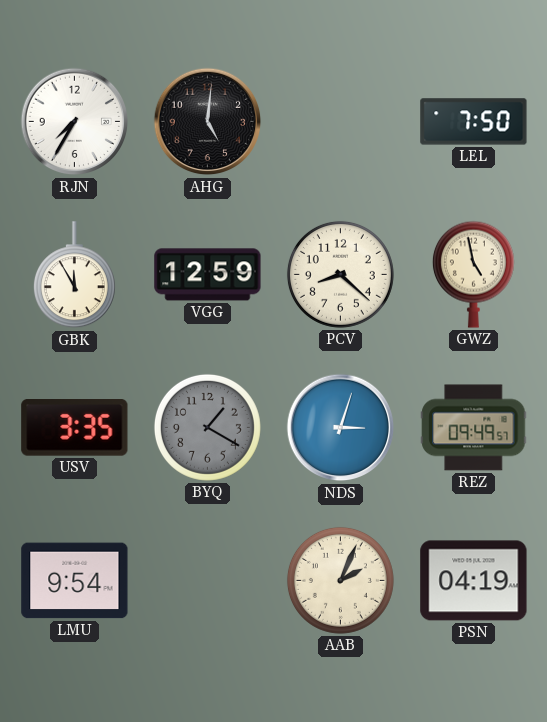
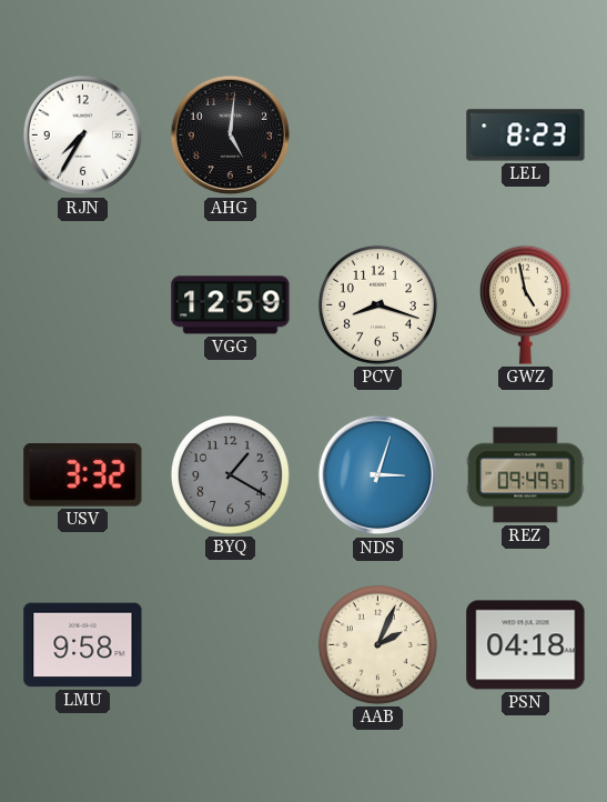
LEL: 7:50 -> 8:23
GBK: 11:55 -> none
PCV: 8:22 -> 8:18
USV: 3:35 -> 3:32
LMU: 9:54 -> 9:58
PSN: 04:19 -> 04:18
